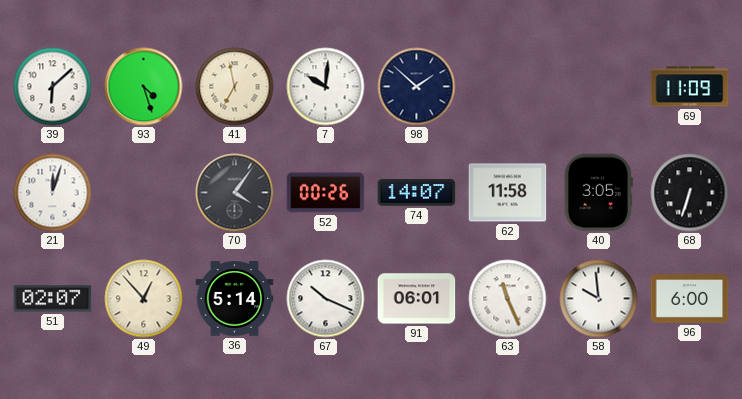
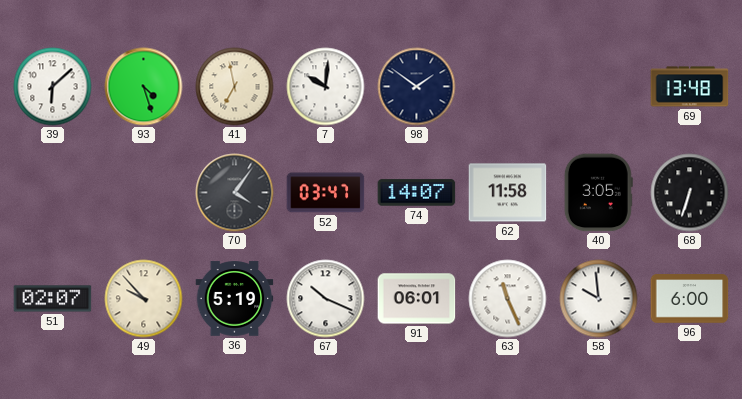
98: 1:52 -> 1:51
69: 11:09 -> 13:48
21: 12:03 -> none
52: 00:26 -> 03:47
49: 12:53 -> 9:53
36: 5:14 -> 5:19
